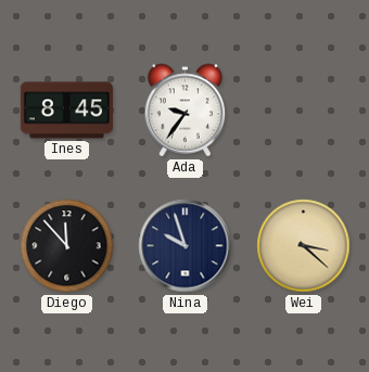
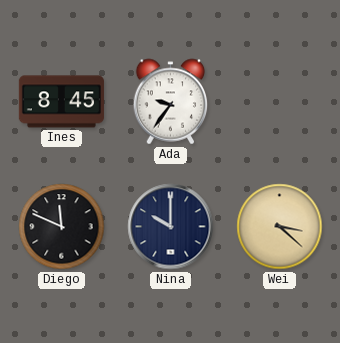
Diego: 11:53 -> 11:49
Nina: 9:57 -> 10:00
